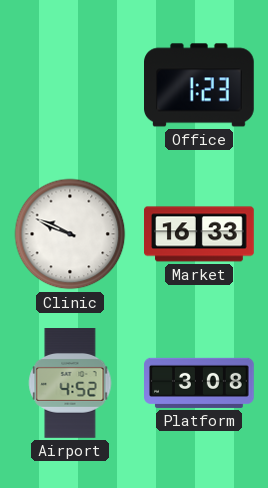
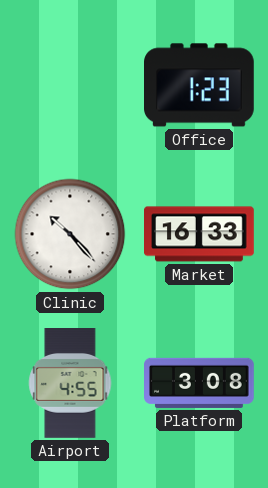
Clinic: 9:49 -> 10:23
Airport: 4:52 -> 4:55
